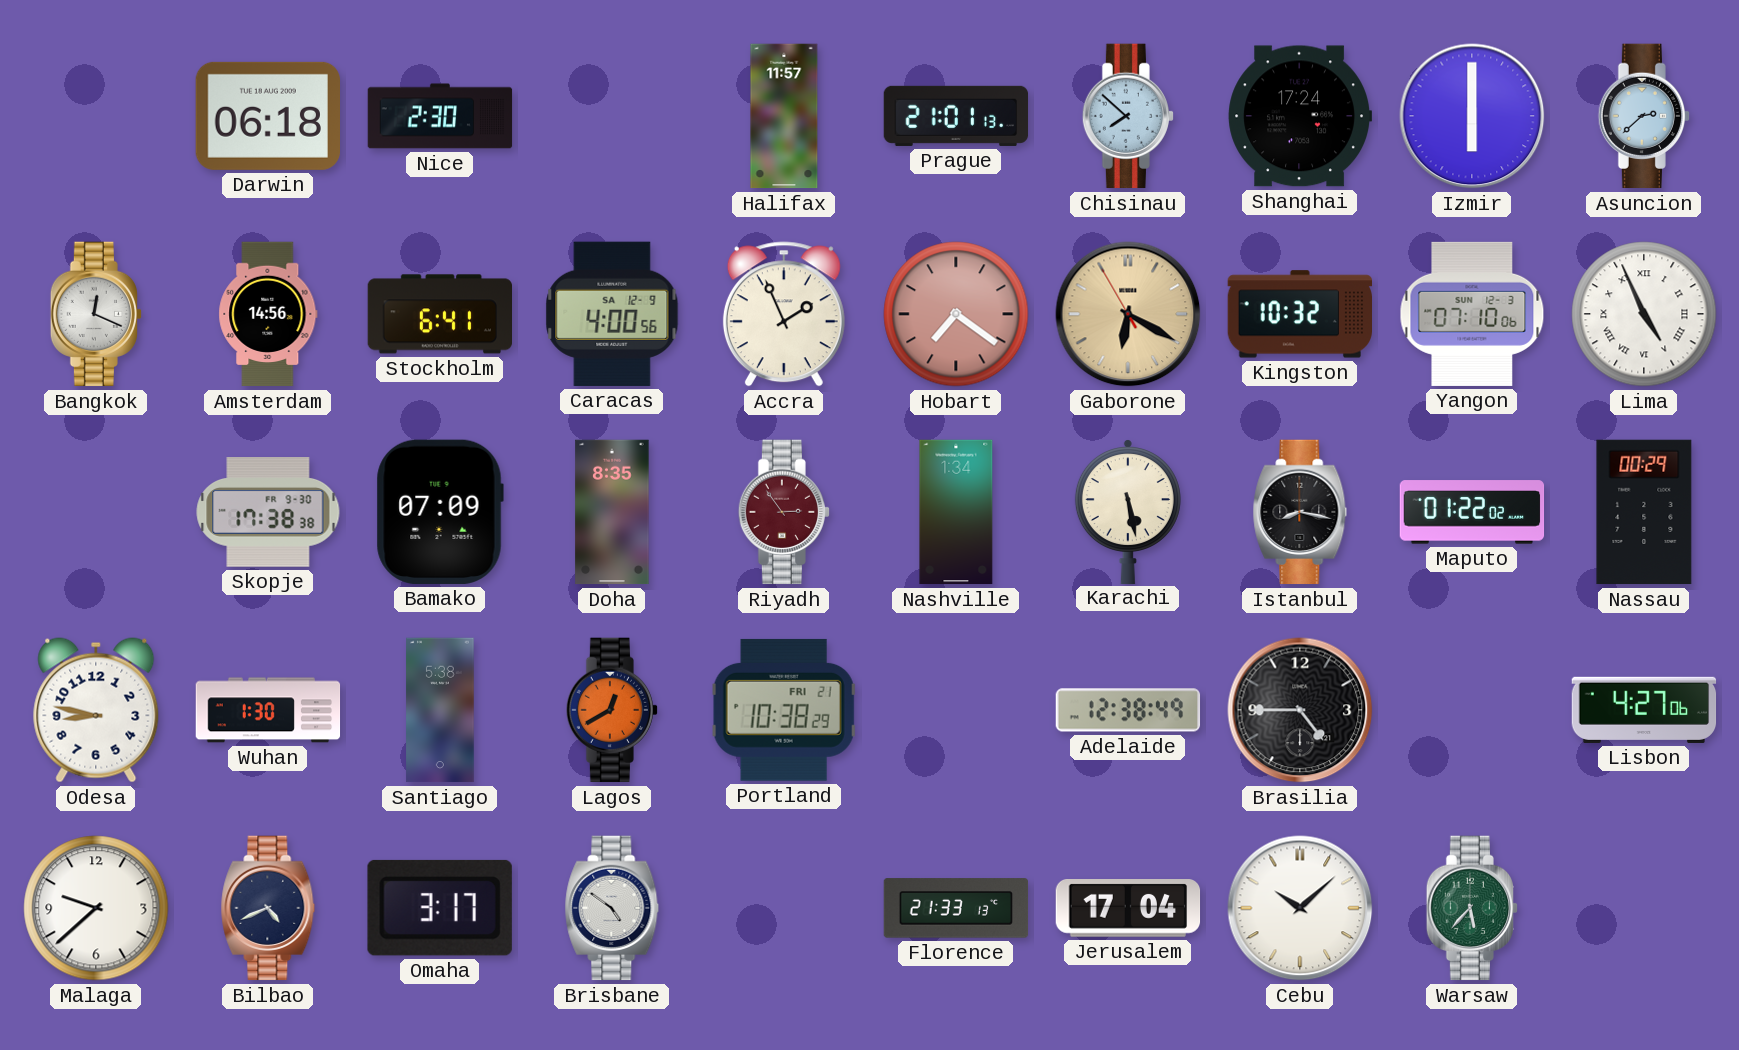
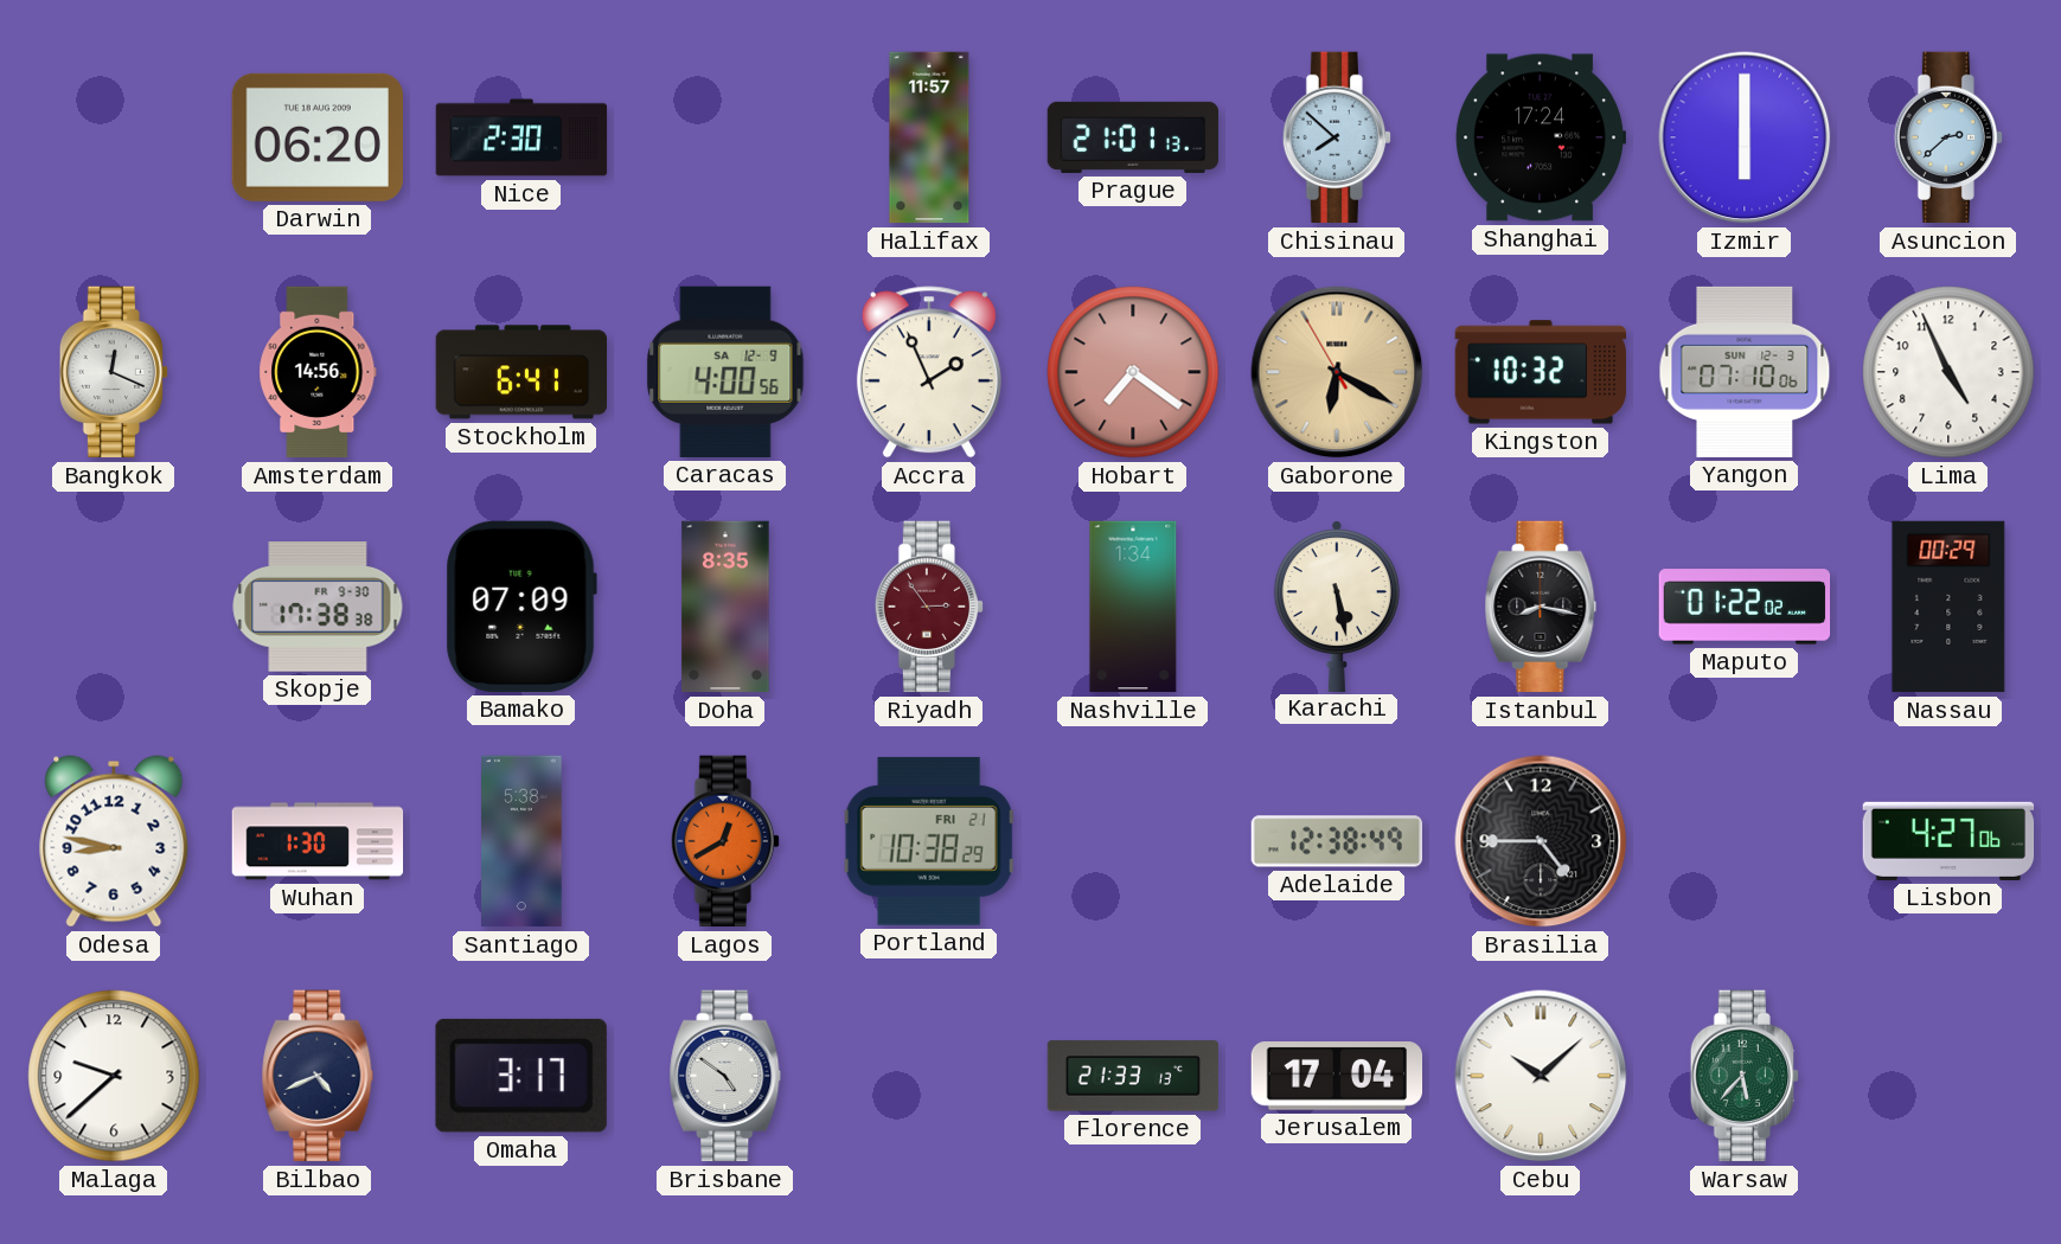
Darwin: 06:18 -> 06:20
Lima numerals: Roman -> Arabic
